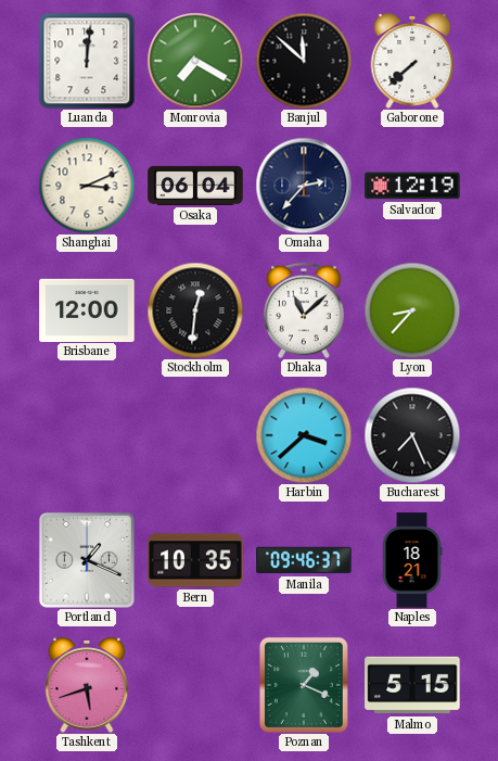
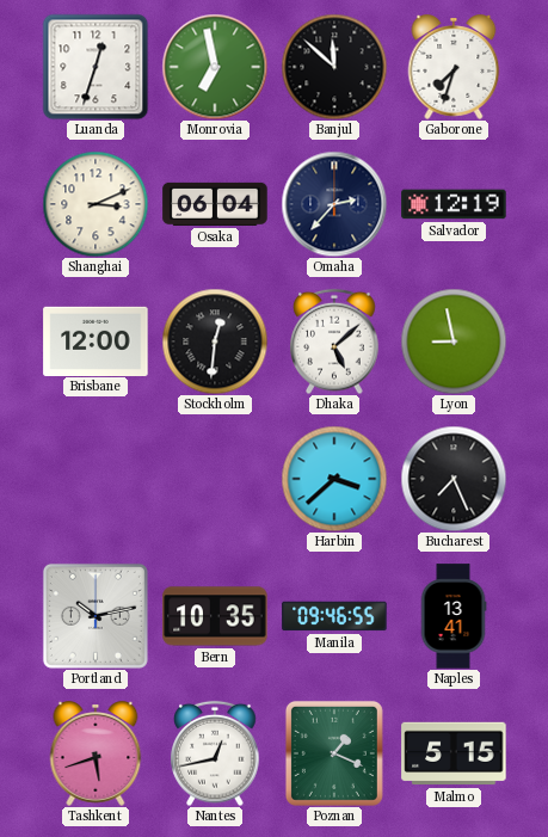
Luanda: 12:01 -> 12:33
Monrovia: 7:20 -> 6:58
Gaborone: 7:38 -> 7:33
Dhaka: 11:08 -> 5:08
Lyon: 8:37 -> 8:58
Portland: 1:19 -> 10:13
Manila: 09:46:37 -> 09:46:55
Naples: 18:21 -> 13:41
Nantes: none -> 12:43
